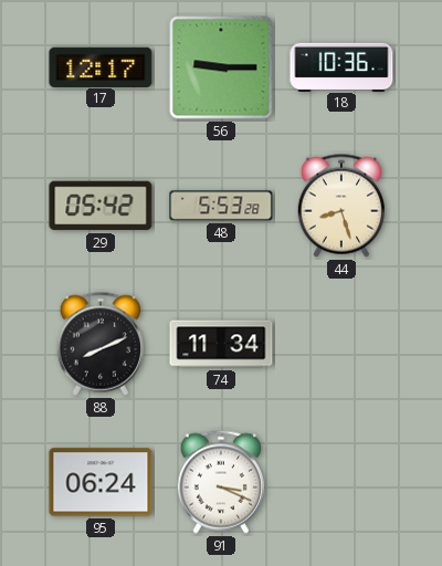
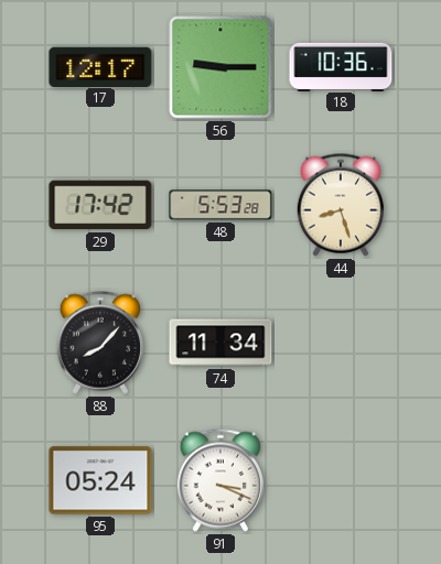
29: 05:42 -> 17:42
88: 8:11 -> 8:07
95: 06:24 -> 05:24
